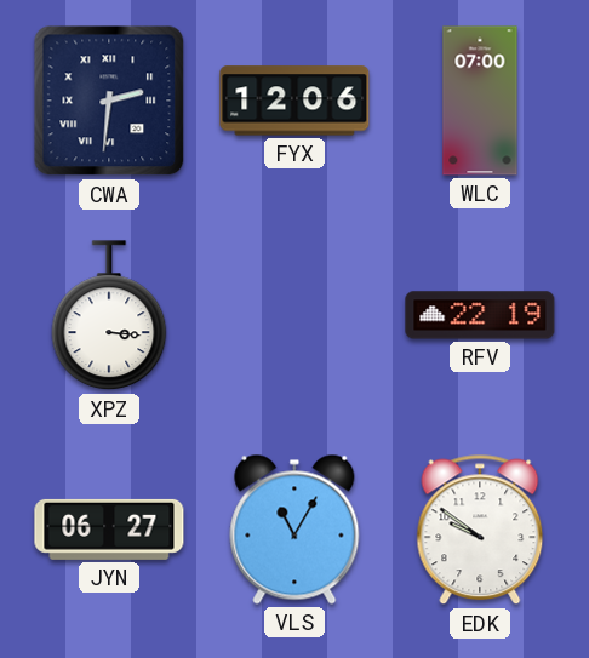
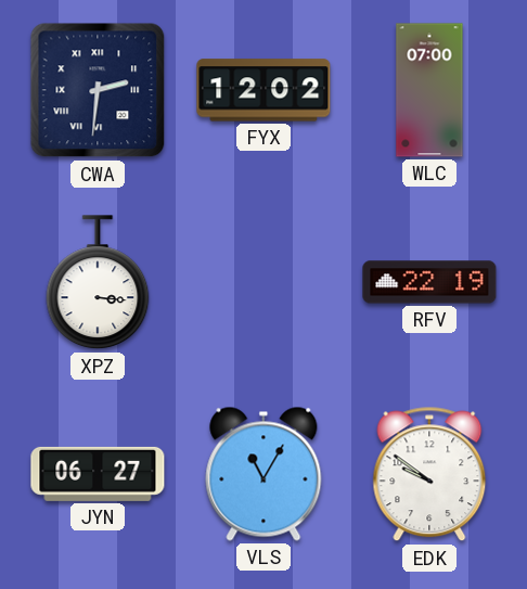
FYX: 12:06 -> 12:02
